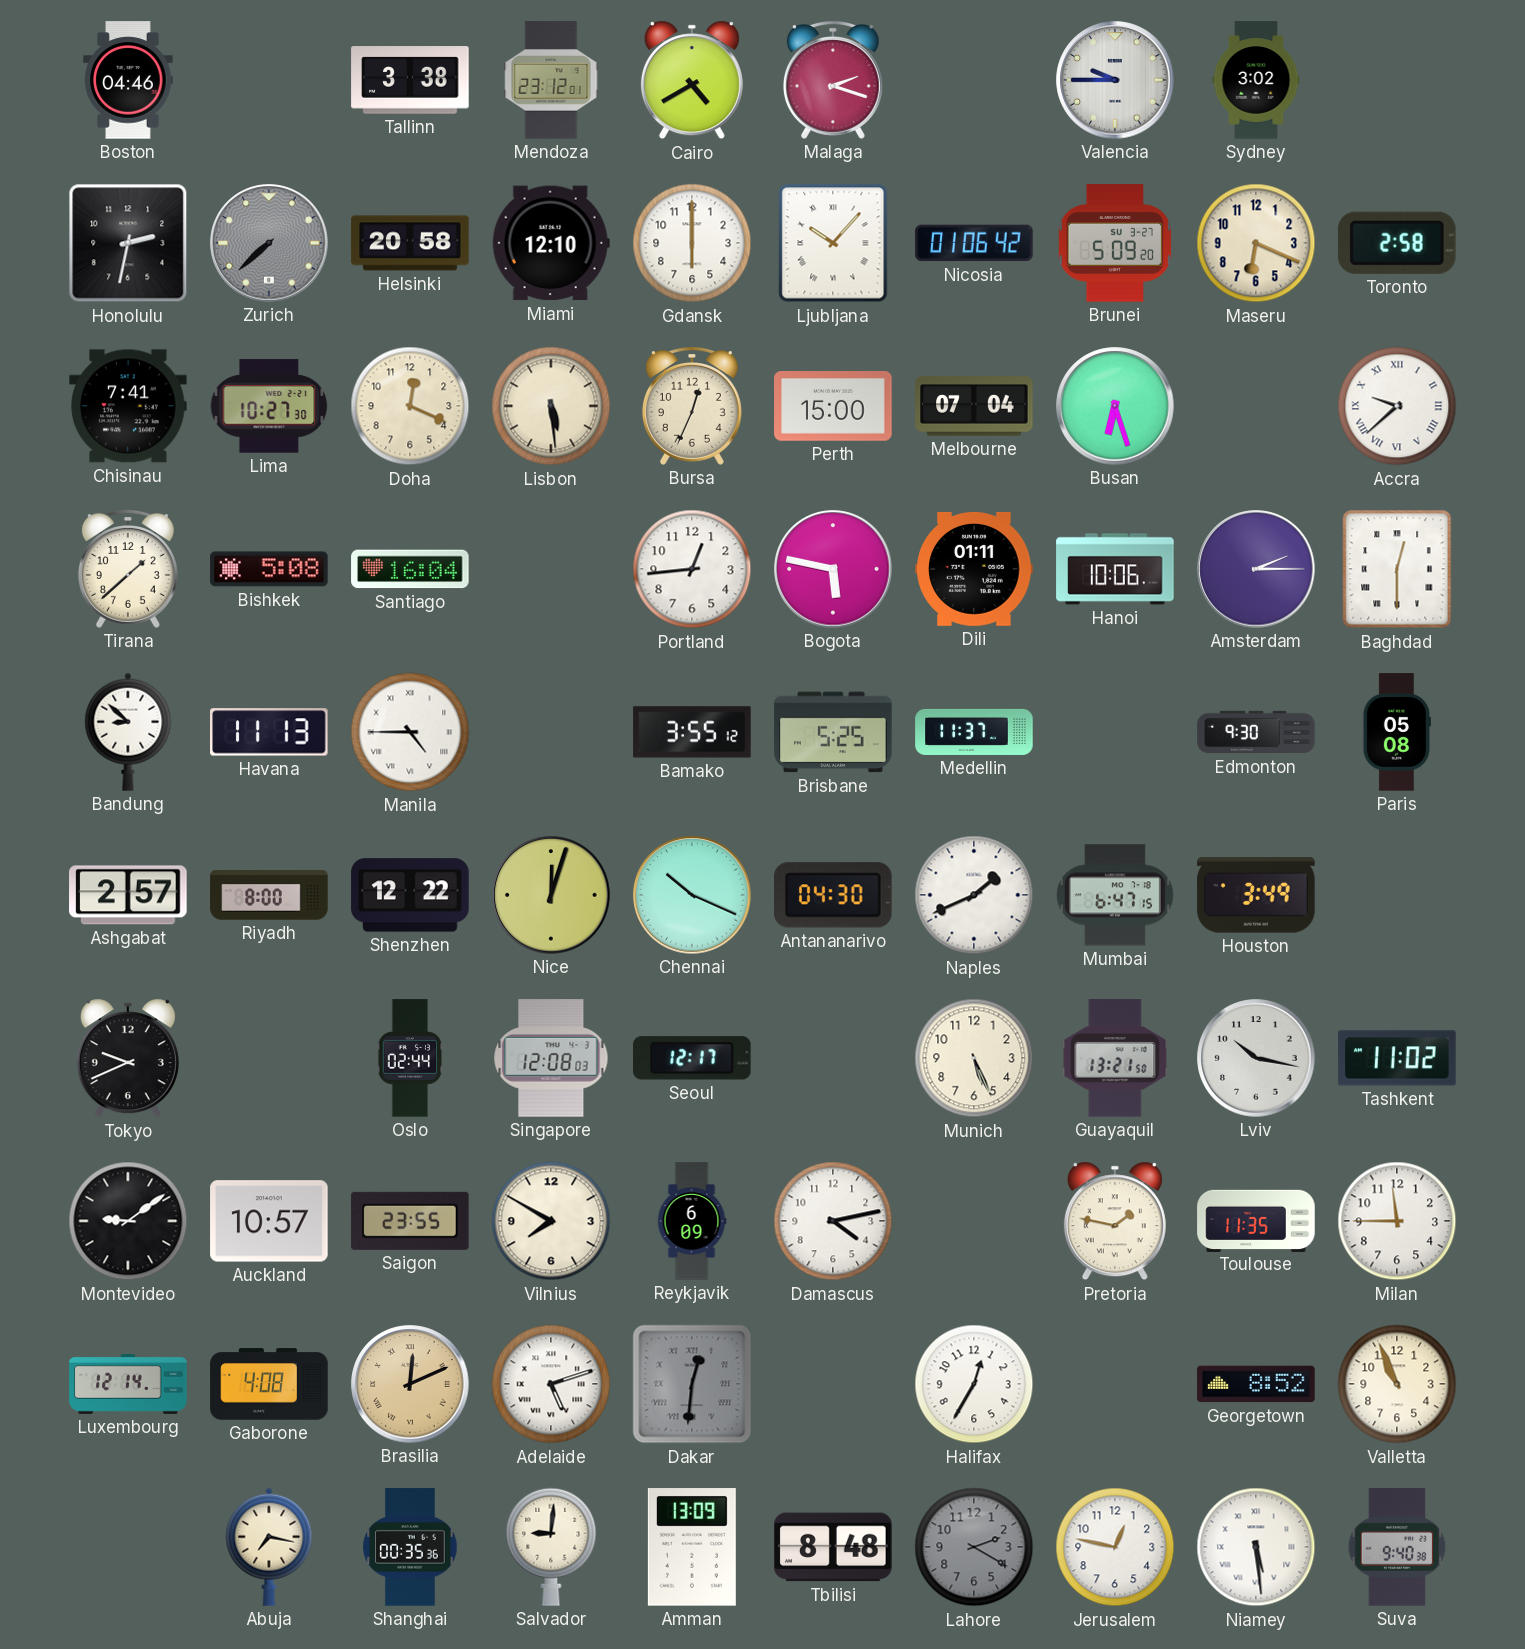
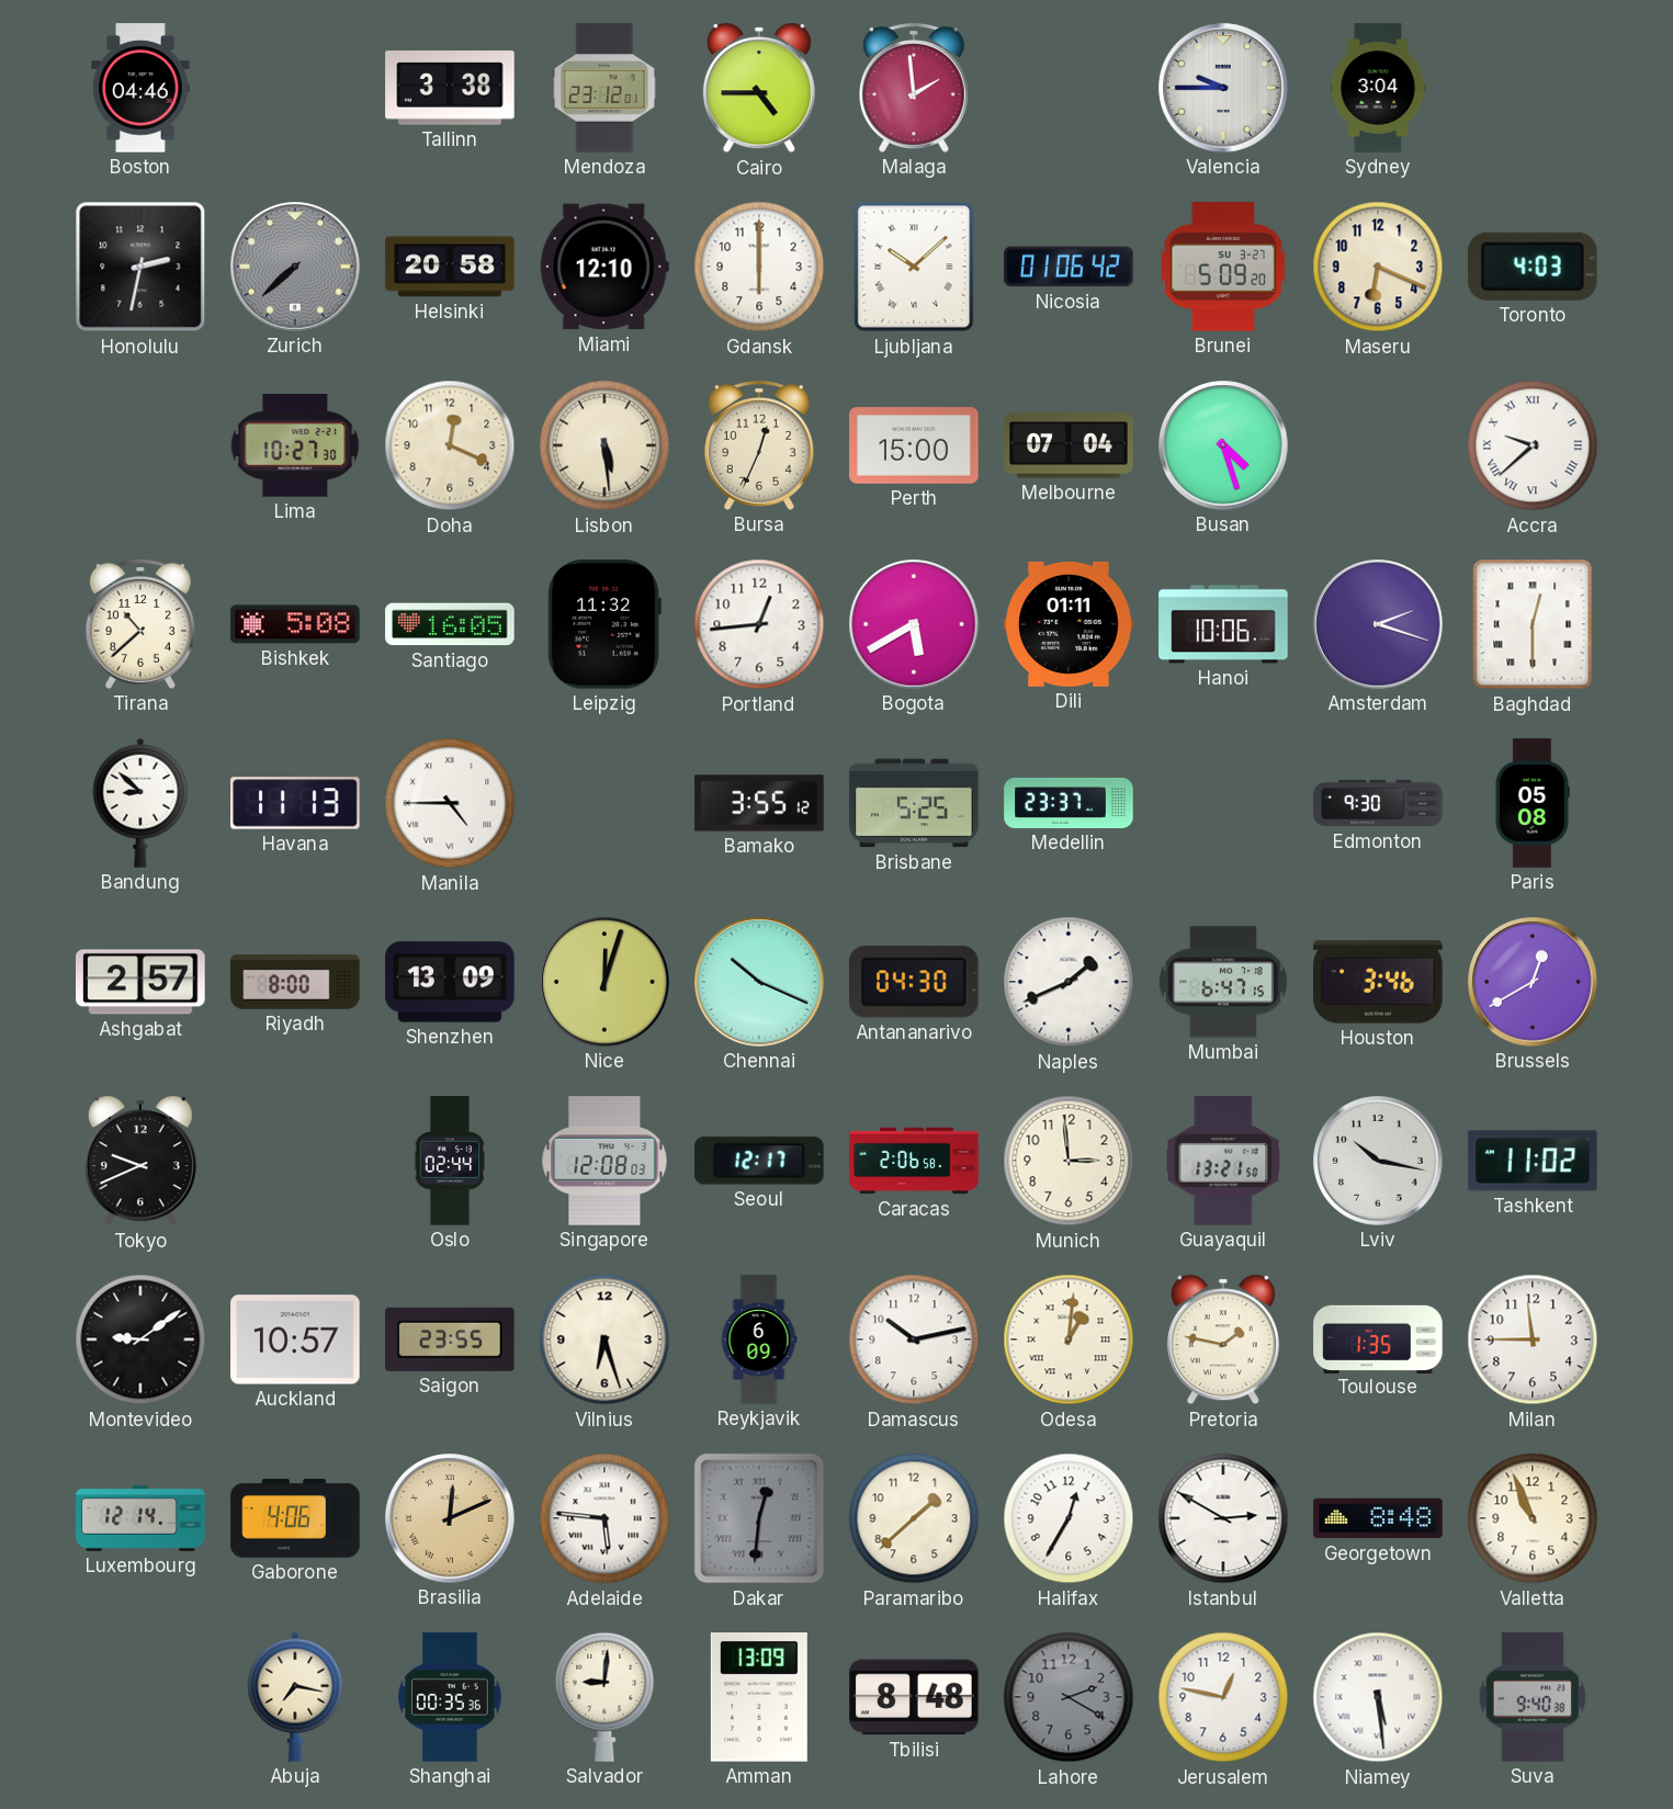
Cairo: 4:40 -> 4:45
Malaga: 2:18 -> 1:59
Sydney: 3:02 -> 3:04
Ljubljana: 10:07 -> 10:08
Toronto: 2:58 -> 4:03
Chisinau: 7:41 -> none
Busan: 6:27 -> 4:27
Tirana: 1:38 -> 10:38
Santiago: 16:04 -> 16:05
Leipzig: none -> 11:32
Bogota: 5:47 -> 5:40
Amsterdam: 2:15 -> 2:18
Medellin: 11:37 -> 23:37
Shenzhen: 12:22 -> 13:09
Houston: 3:49 -> 3:46
Brussels: none -> 12:40
Caracas: none -> 2:06
Munich: 5:26 -> 2:59
Vilnius: 7:50 -> 6:27
Damascus: 4:13 -> 10:13
Odesa: none -> 1:01
Toulouse: 11:35 -> 1:35
Gaborone: 4:08 -> 4:06
Adelaide: 5:12 -> 5:46
Paramaribo: none -> 1:38
Istanbul: none -> 2:50
Georgetown: 8:52 -> 8:48
